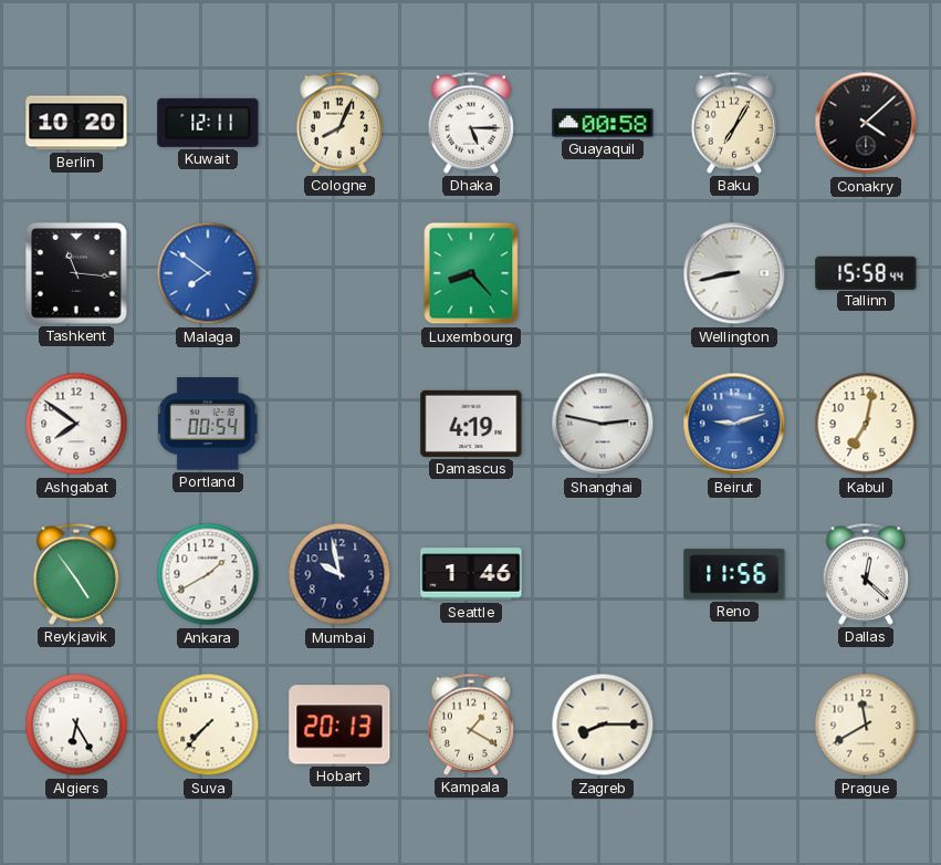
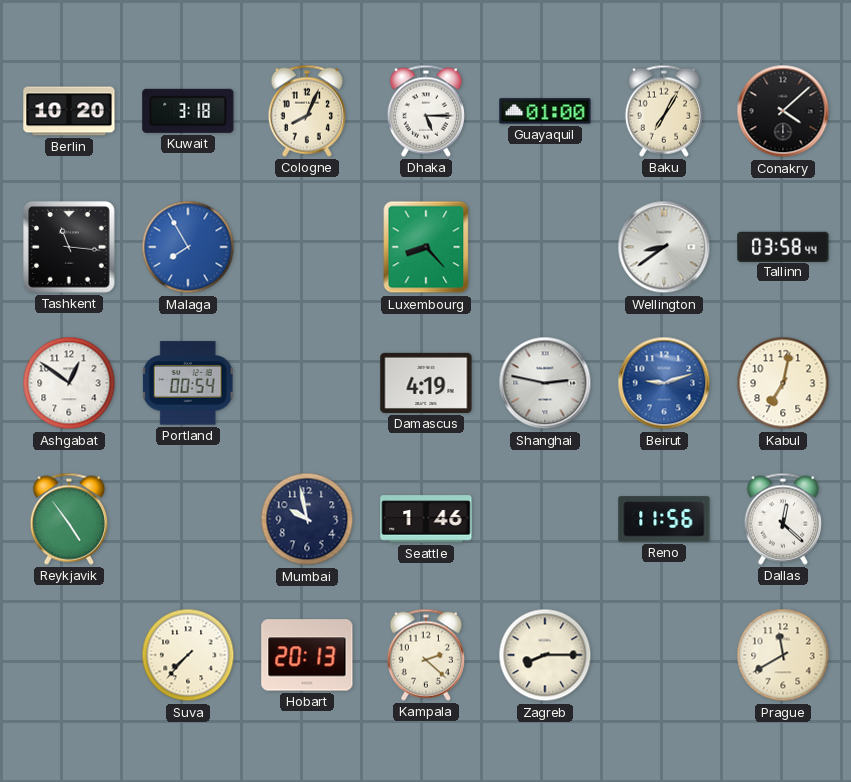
Kuwait: 12:11 -> 3:18
Guayaquil: 00:58 -> 01:00
Malaga: 7:51 -> 7:55
Wellington: 8:43 -> 8:39
Tallinn: 15:58 -> 03:58
Ashgabat: 7:51 -> 12:51
Ankara: 1:40 -> none
Algiers: 6:25 -> none
Kampala: 1:20 -> 2:22
